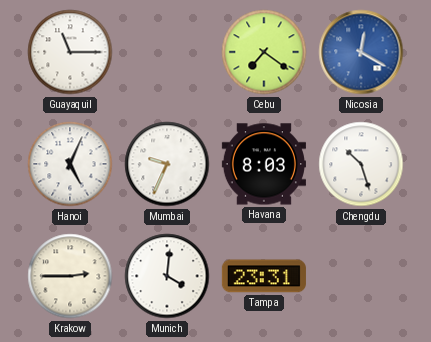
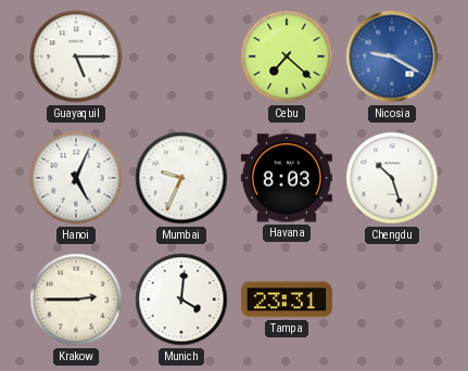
Guayaquil: 11:15 -> 5:15
Cebu: 7:21 -> 7:22
Nicosia: 12:20 -> 9:20
